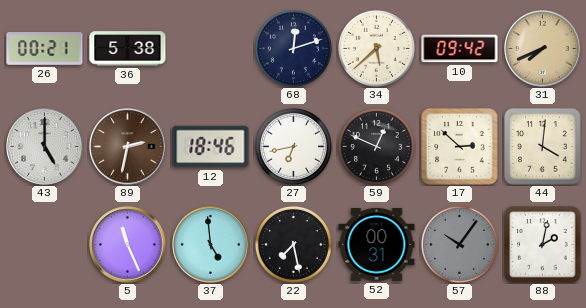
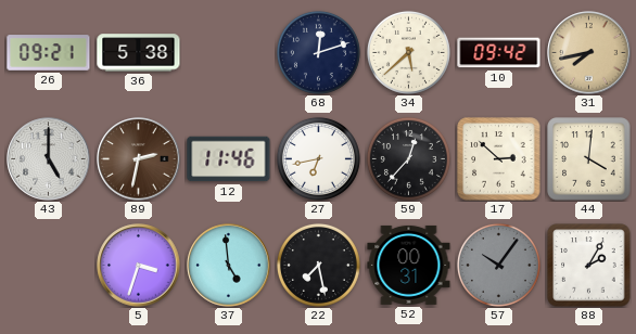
26: 00:21 -> 09:21
31: 7:41 -> 7:43
12: 18:46 -> 11:46
59: 12:49 -> 12:37
5: 11:26 -> 3:33
88: 2:02 -> 2:05
